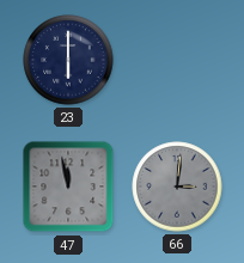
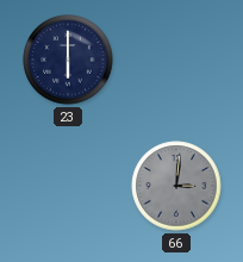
47: 11:58 -> none
